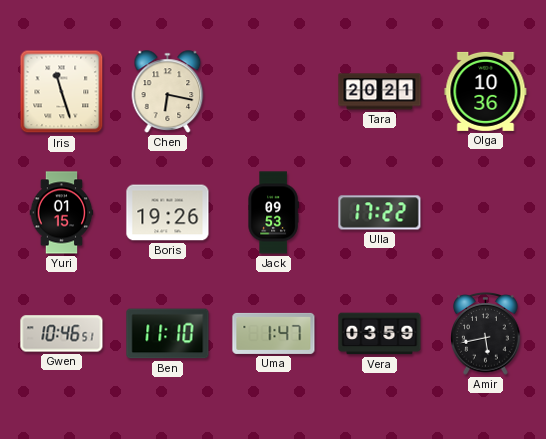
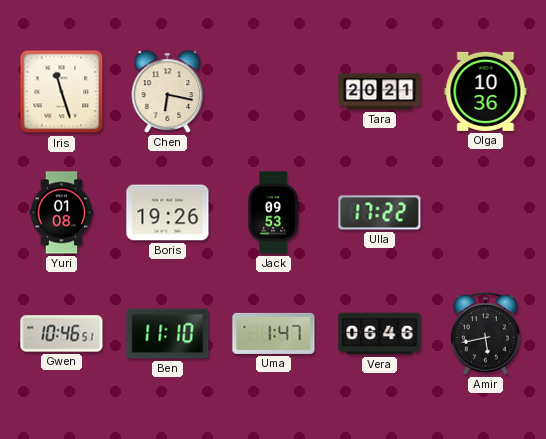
Yuri: 01:15 -> 01:08
Vera: 03:59 -> 06:46
